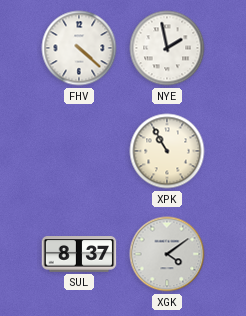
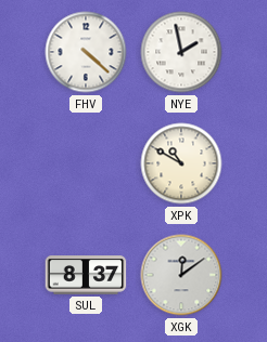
XPK: 10:55 -> 10:50
XGK: 4:09 -> 12:09
